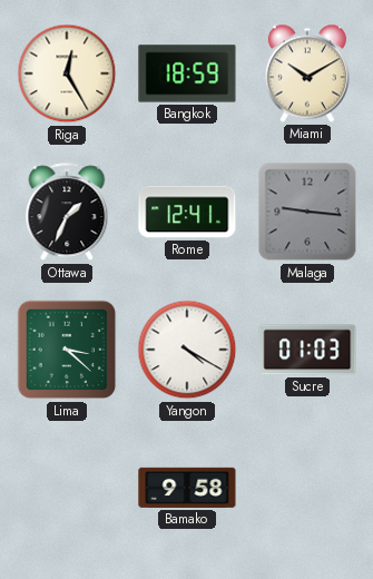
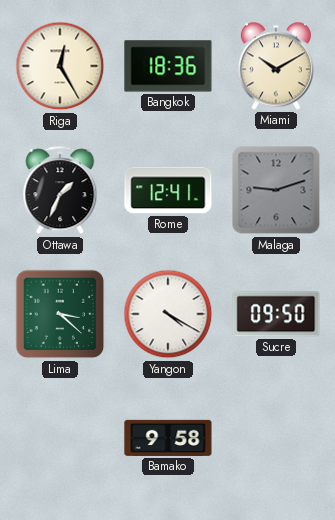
Bangkok: 18:59 -> 18:36
Malaga: 9:16 -> 9:12
Sucre: 01:03 -> 09:50
